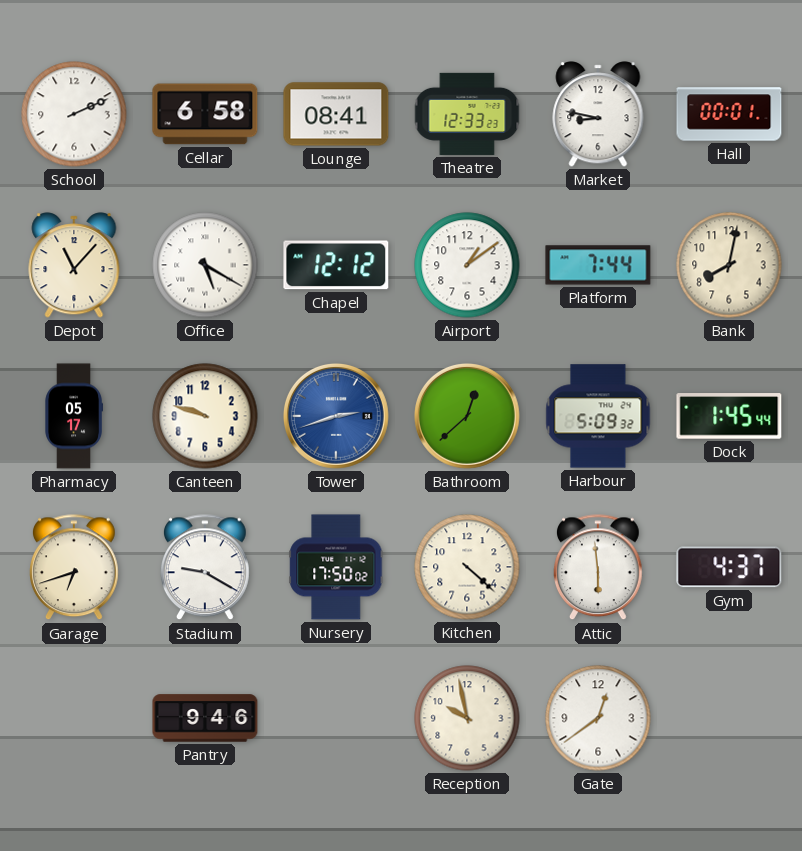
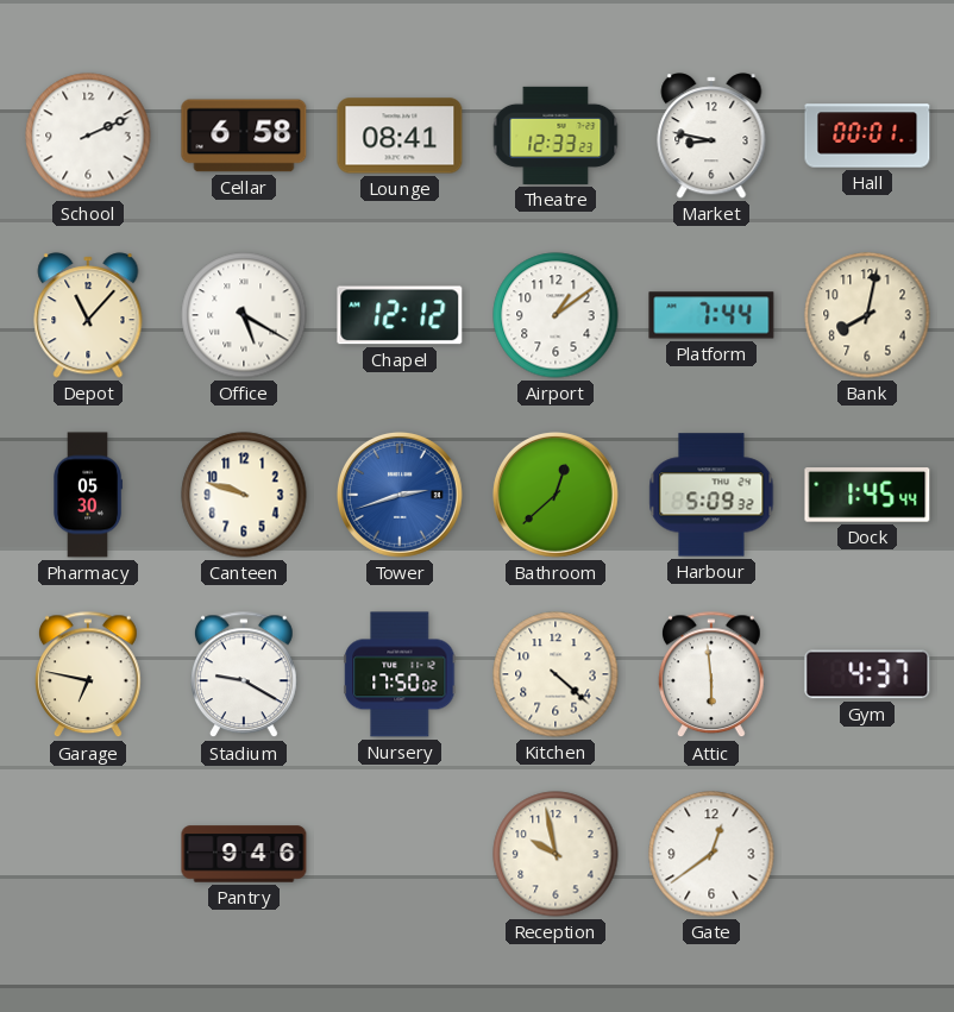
Pharmacy: 05:17 -> 05:30
Garage: 6:42 -> 6:47
